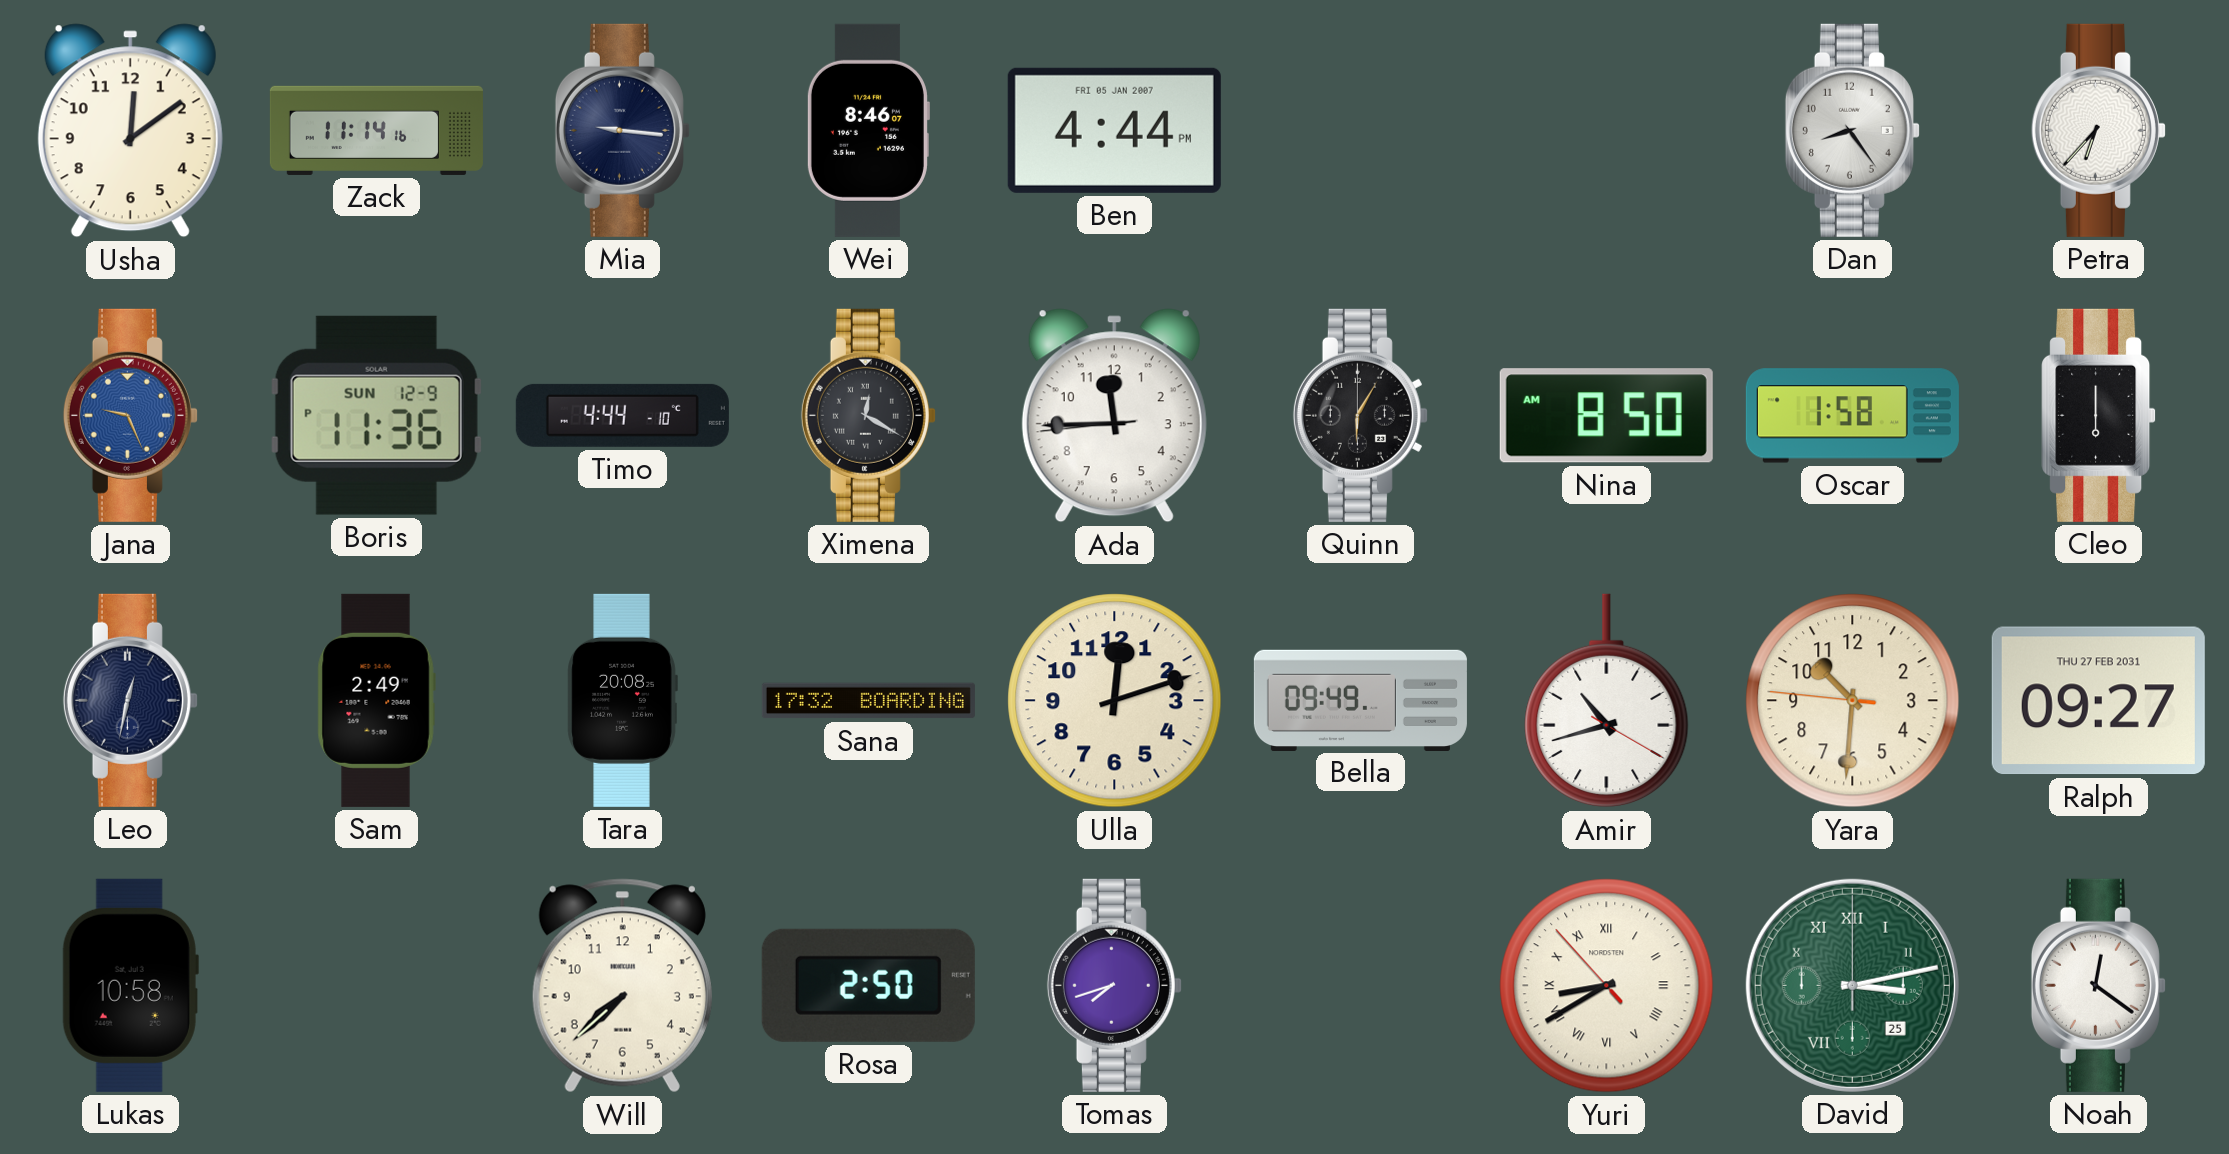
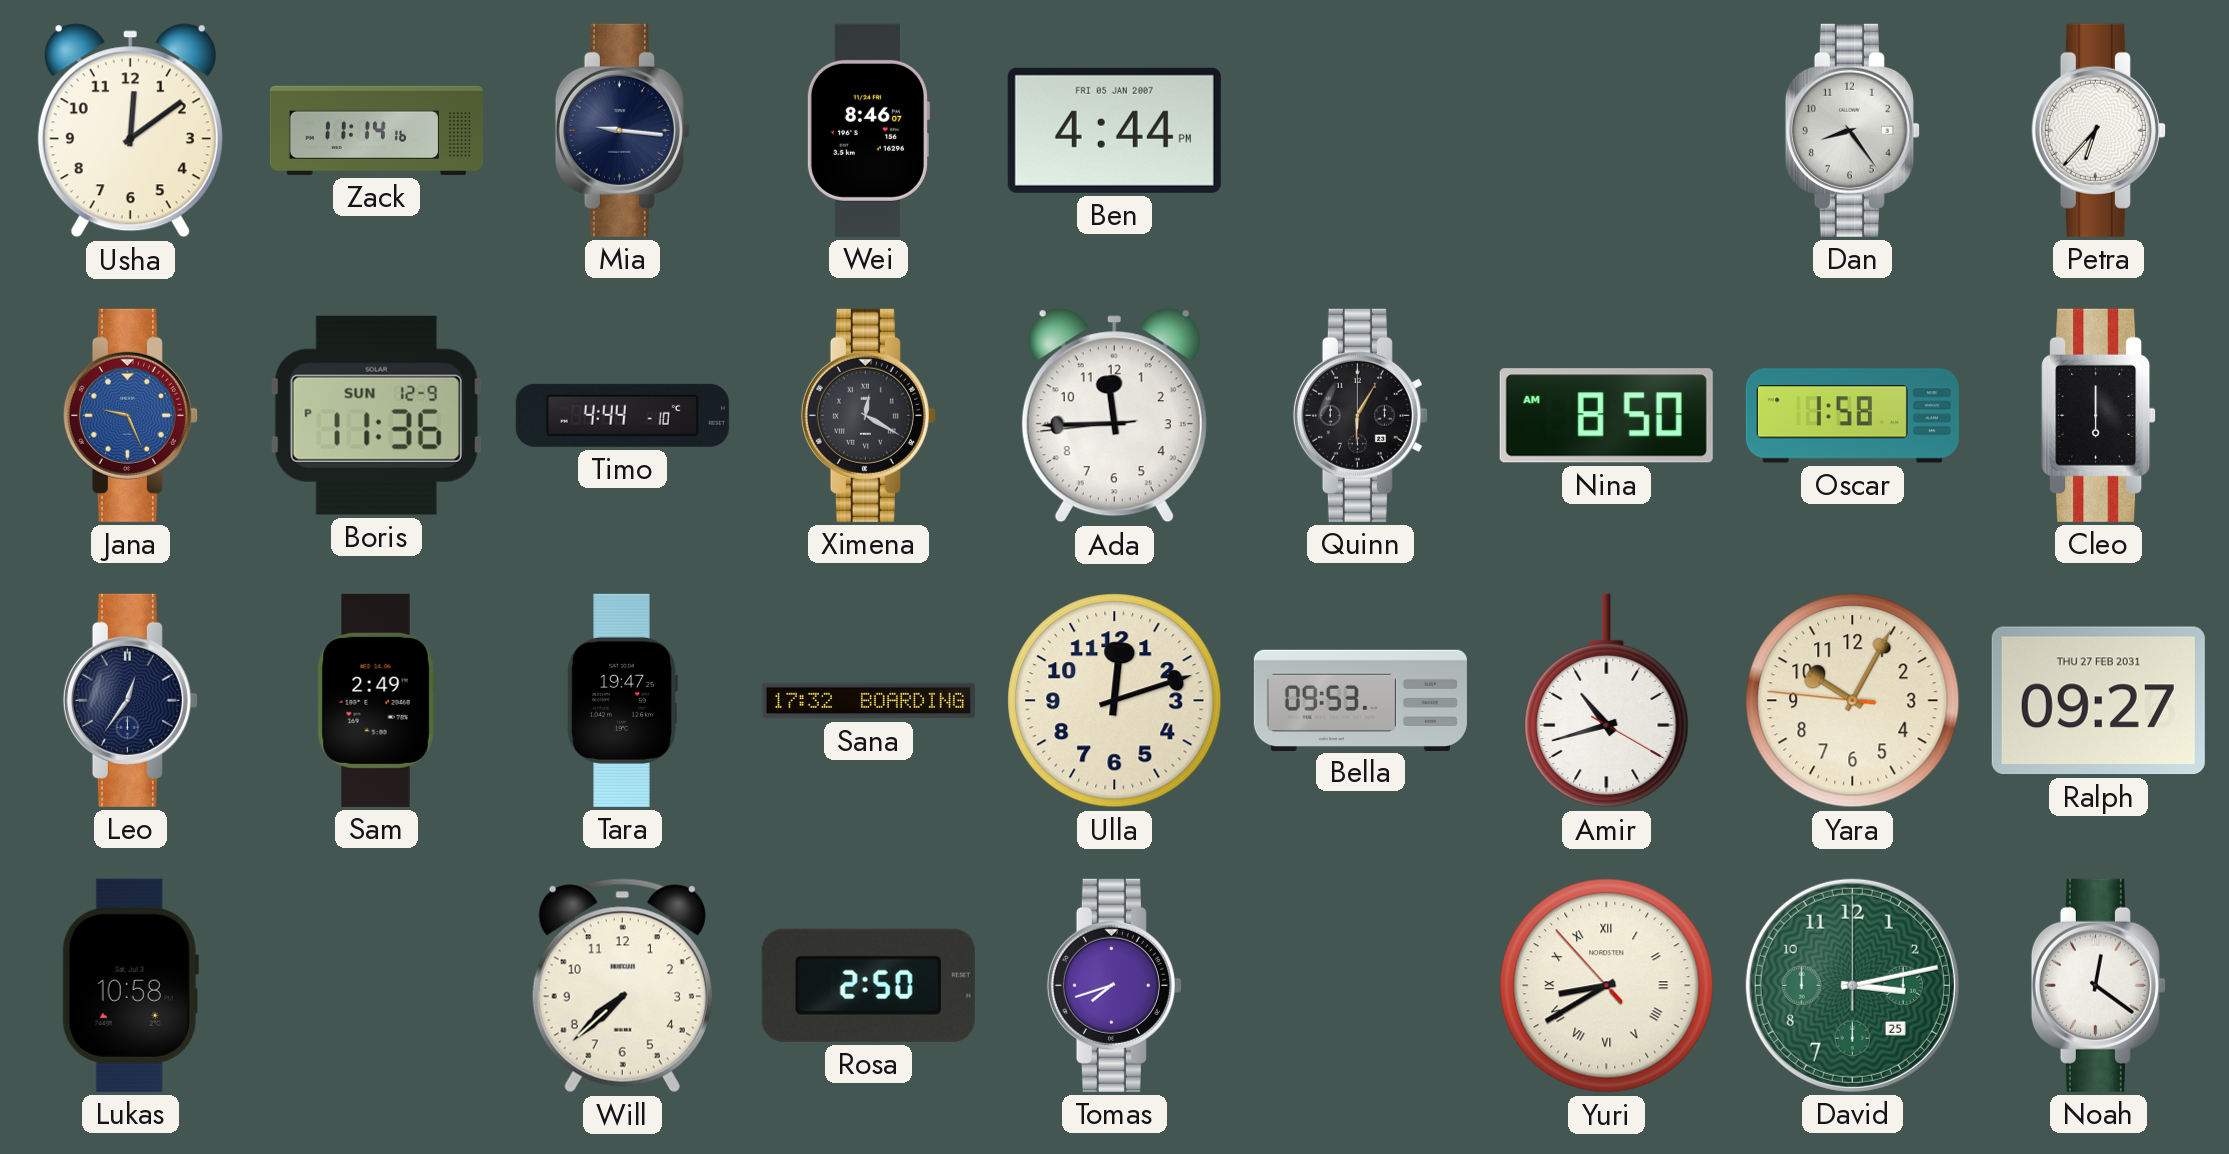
Leo: 12:32 -> 12:36
Tara: 20:08 -> 19:47
Bella: 09:49 -> 09:53
Yara: 10:30 -> 10:04
David numerals: Roman -> Arabic
